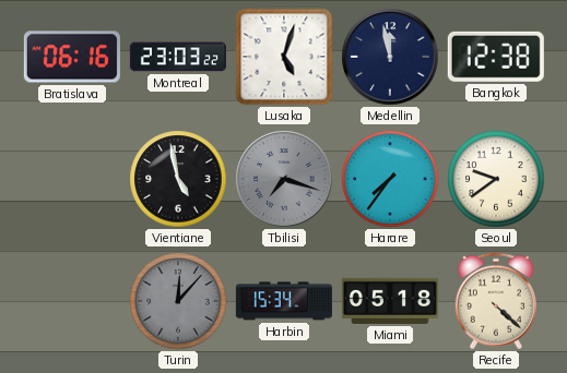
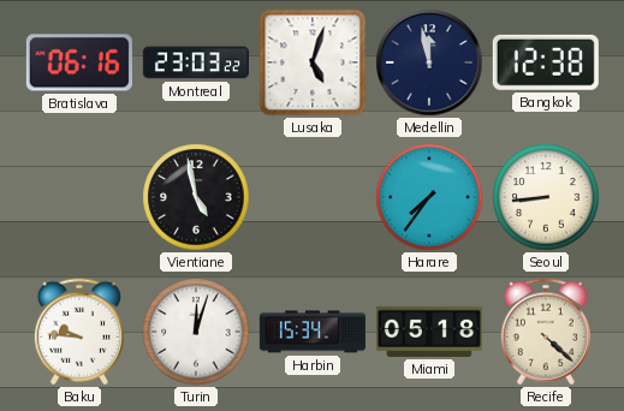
Tbilisi: 7:18 -> none
Seoul: 9:39 -> 8:44
Baku: none -> 9:46
Turin: 12:07 -> 12:03
Turin dial: grey -> white
